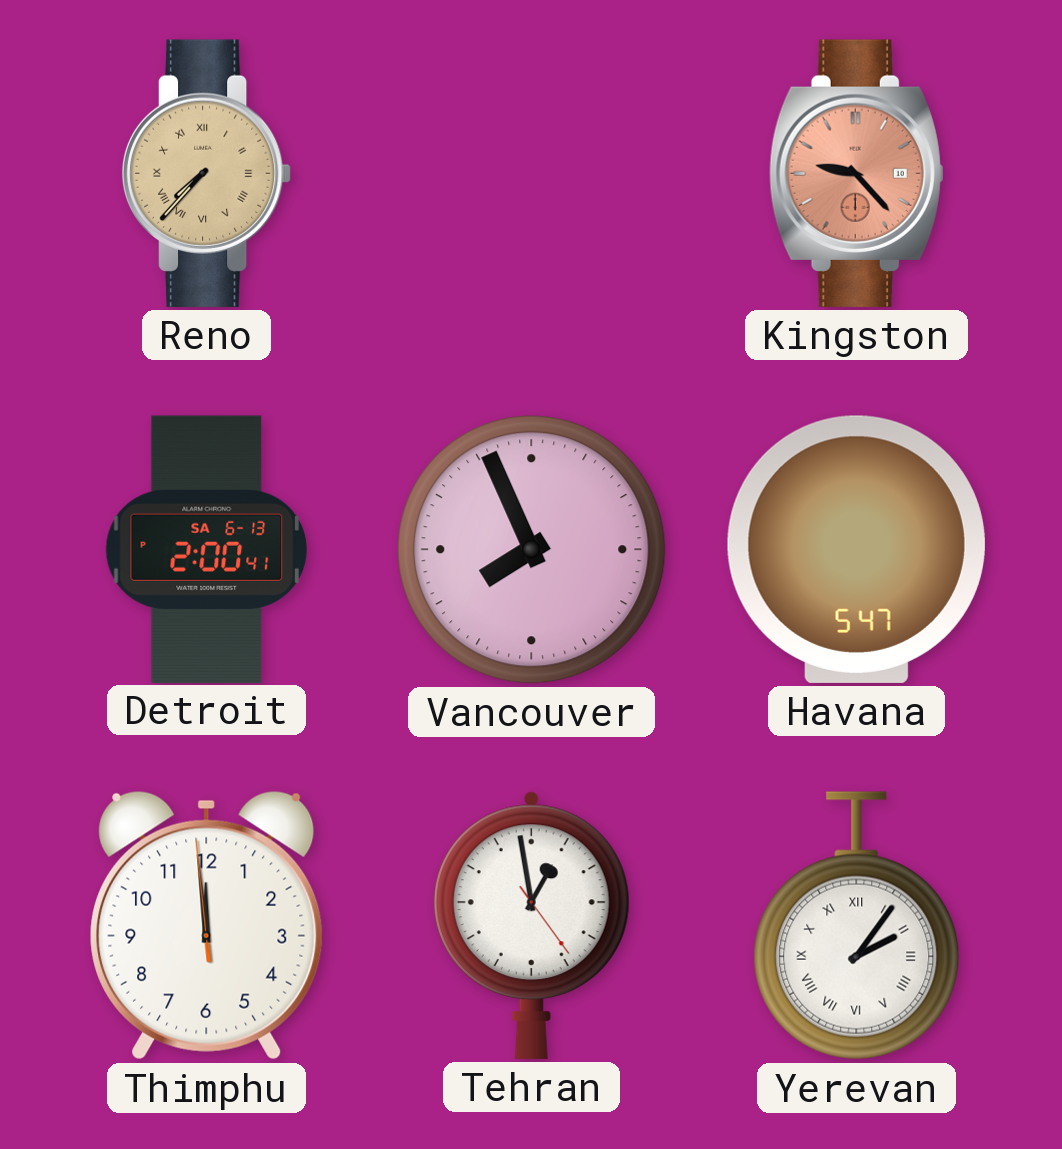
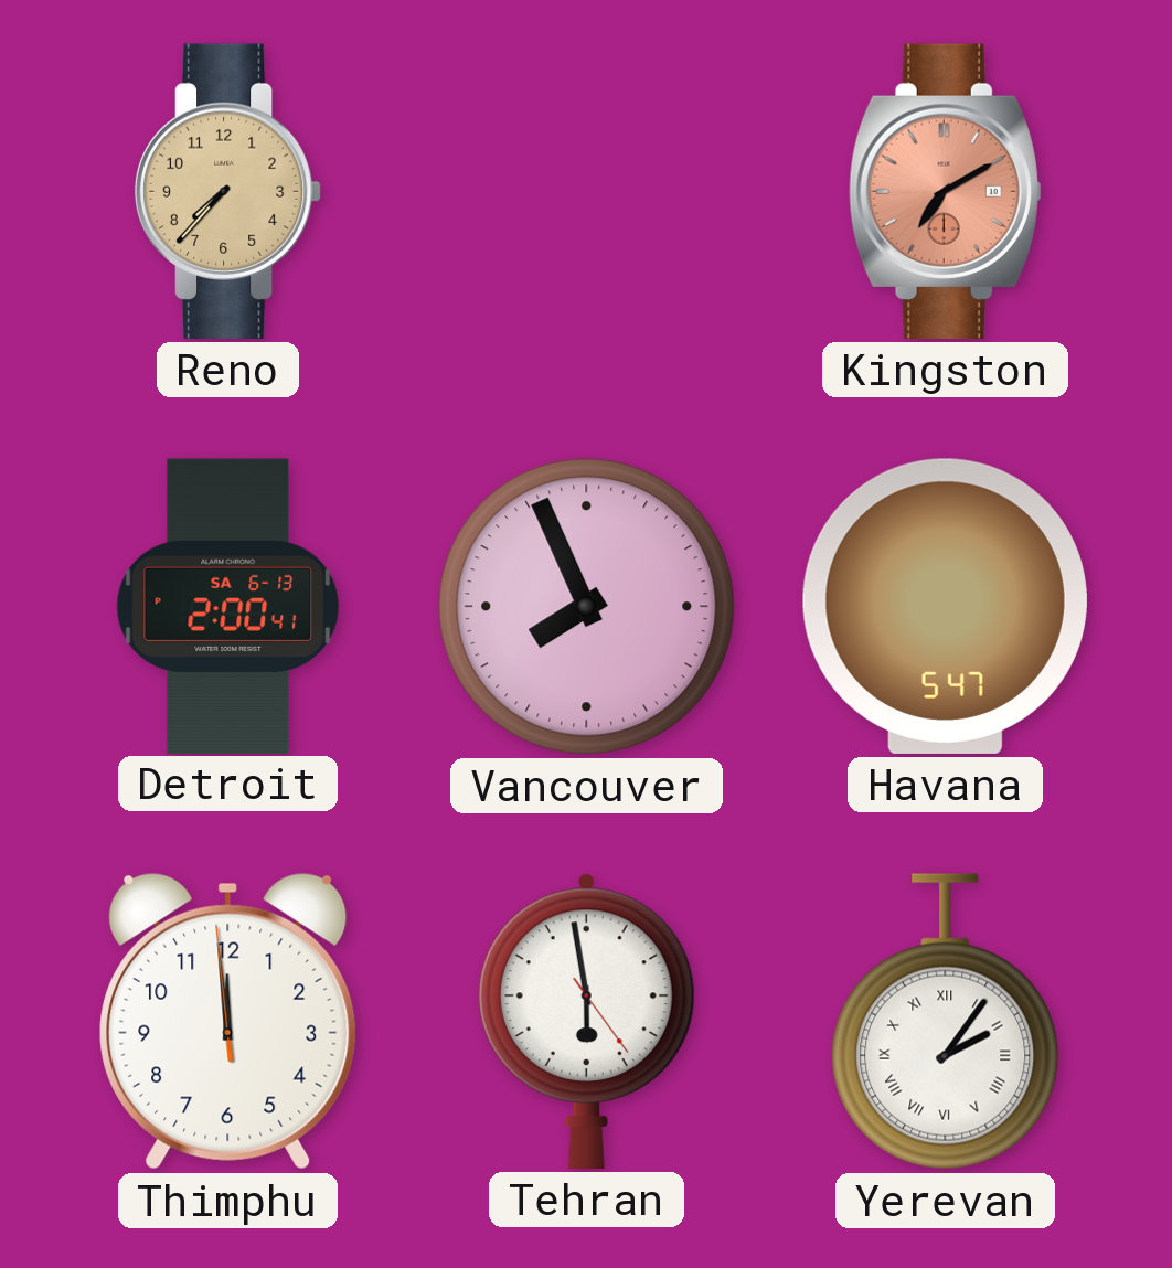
Reno numerals: Roman -> Arabic
Kingston: 9:23 -> 7:10
Tehran: 12:58 -> 5:58
